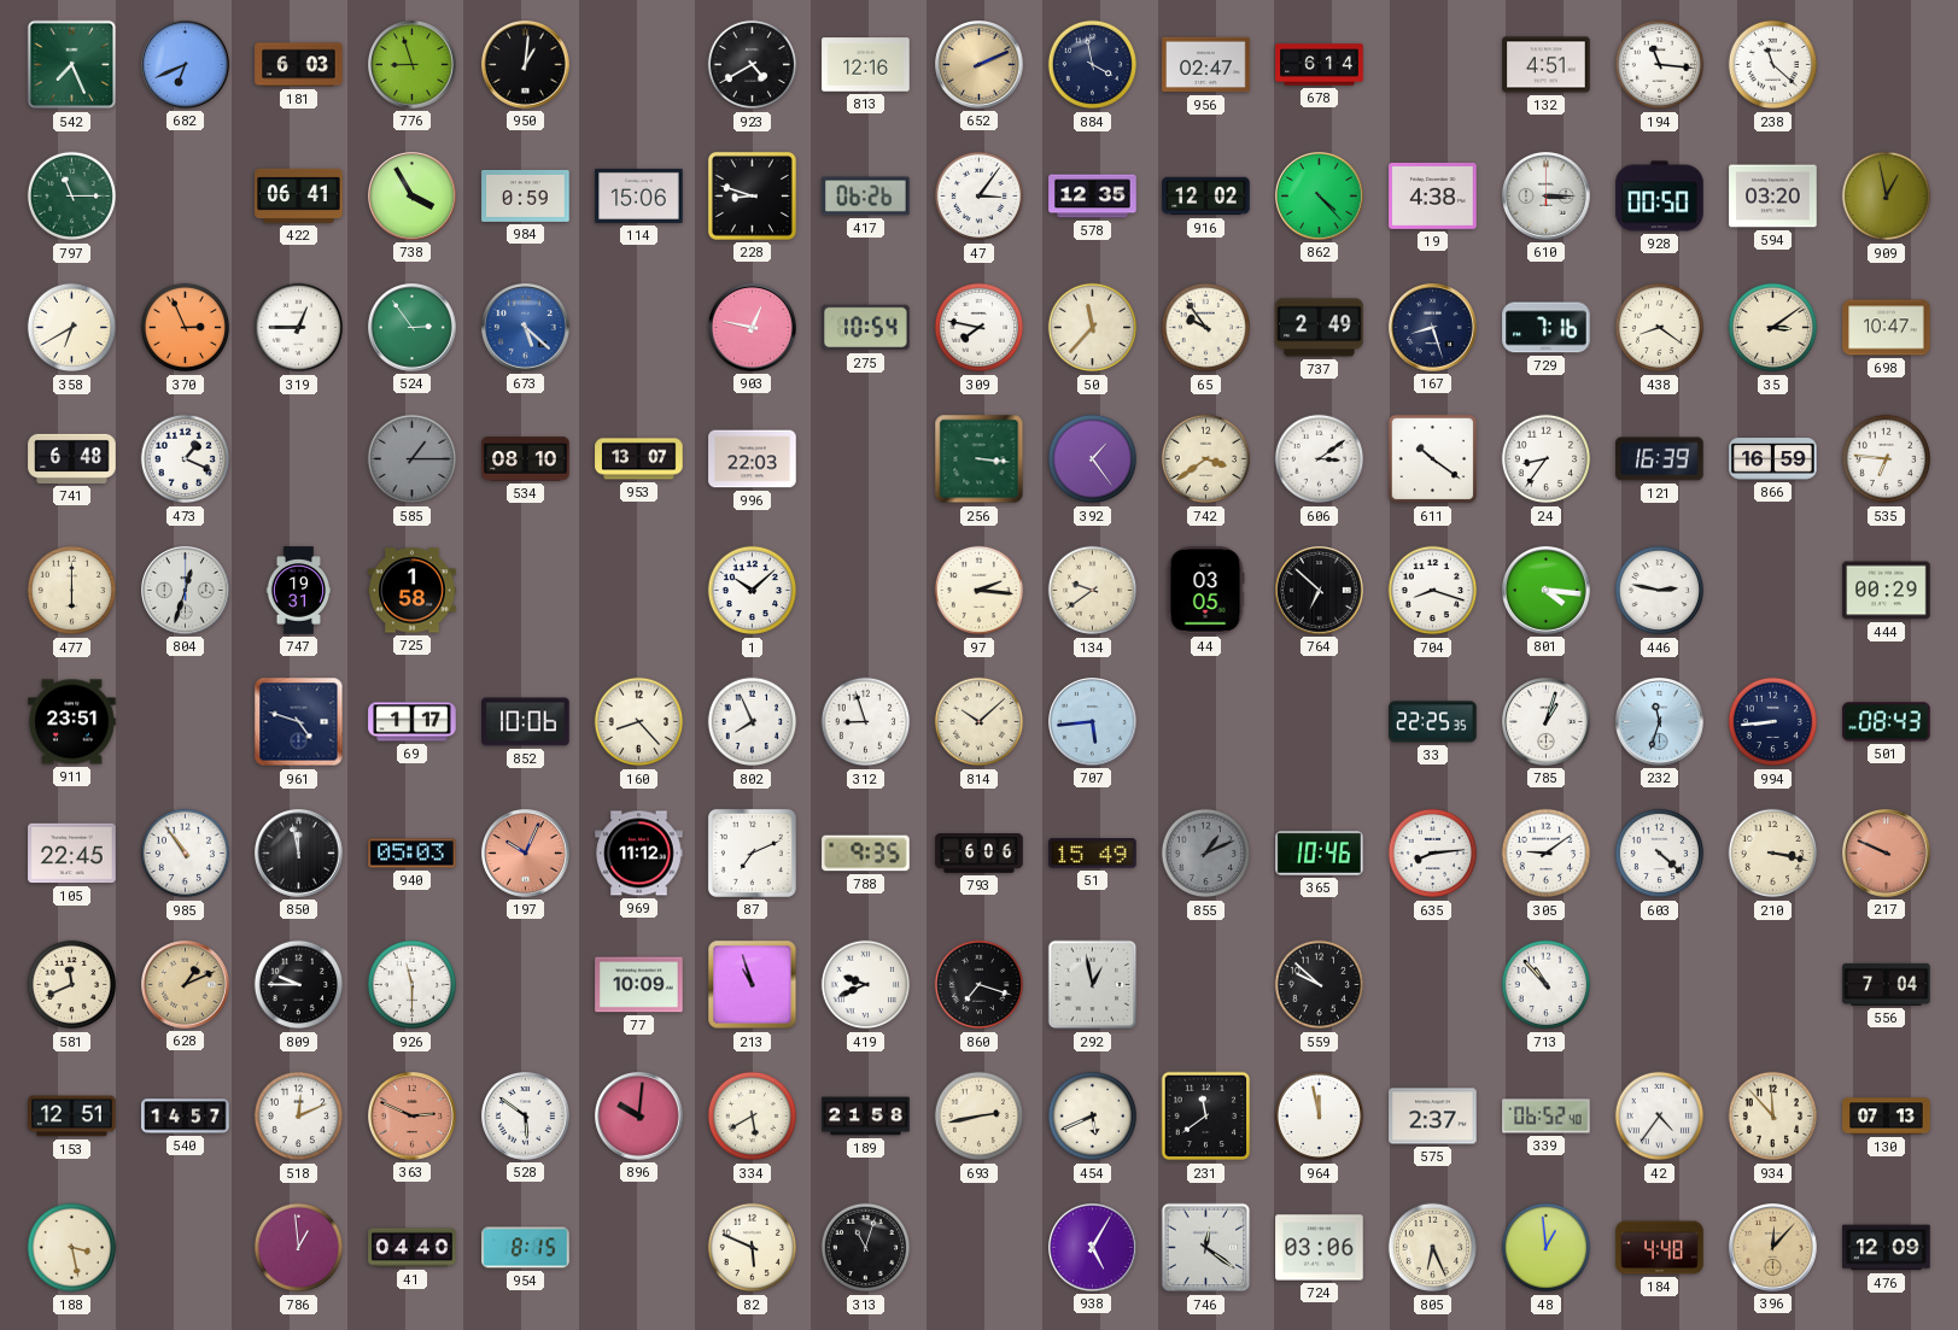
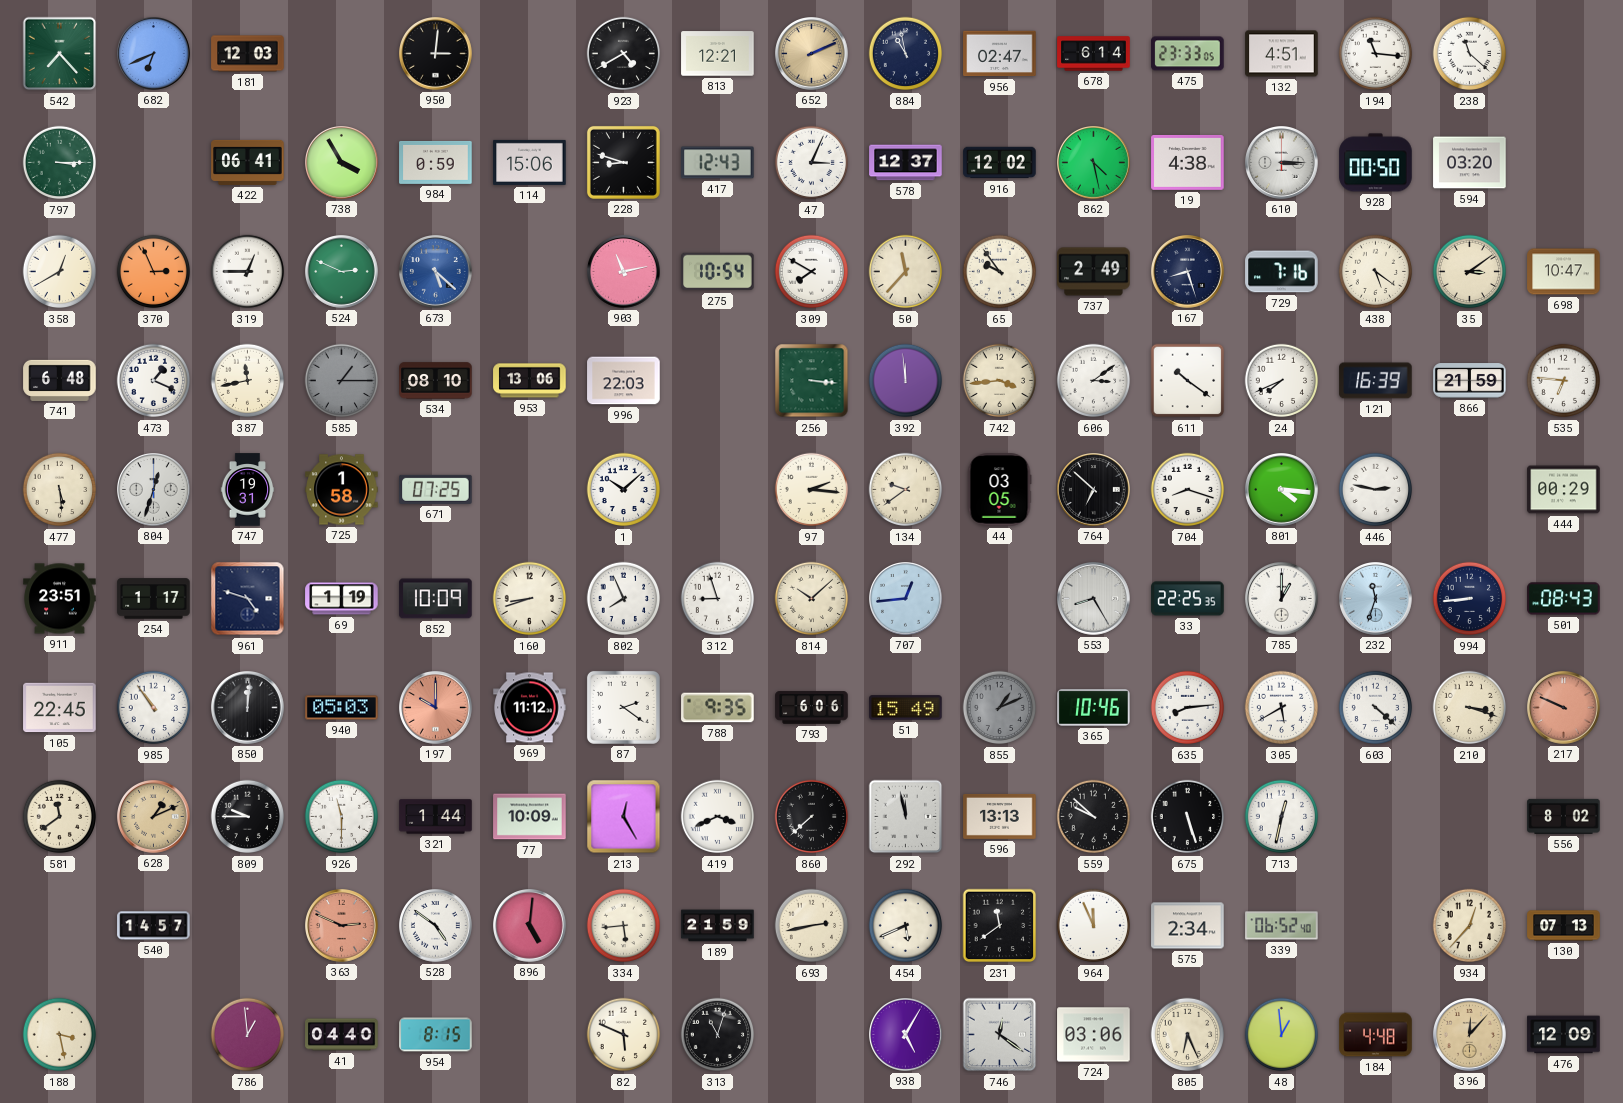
542: 7:26 -> 7:23
181: 6:03 -> 12:03
776: 8:57 -> none
950: 1:01 -> 3:01
813: 12:16 -> 12:21
884: 3:58 -> 10:58
475: none -> 23:33
797: 11:15 -> 3:15
417: 06:26 -> 12:43
47: 3:06 -> 3:04
578: 12:35 -> 12:37
862: 4:23 -> 4:28
909: 12:58 -> none
358: 6:40 -> 12:40
524: 2:54 -> 2:49
903: 12:47 -> 11:13
309: 7:47 -> 7:50
438: 8:21 -> 5:21
387: none -> 11:43
953: 13:07 -> 13:06
392: 1:24 -> 11:59
742: 3:39 -> 3:44
24: 8:36 -> 7:41
866: 16:59 -> 21:59
477: 6:00 -> 5:29
671: none -> 07:25
254: none -> 1:17
69: 1:17 -> 1:19
852: 10:06 -> 10:09
160: 8:23 -> 8:42
707: 5:44 -> 12:44
553: none -> 8:25
785: 1:03 -> 1:00
850: 11:58 -> 12:01
197: 10:04 -> 10:00
87: 7:11 -> 2:21
305: 9:09 -> 5:40
210: 3:17 -> 3:18
581: 11:41 -> 11:39
321: none -> 1:44
213: 10:57 -> 12:25
419: 9:41 -> 3:41
860: 7:18 -> 7:38
292: 12:58 -> 11:58
596: none -> 13:13
675: none -> 5:27
713: 10:53 -> 12:32
556: 7:04 -> 8:02
153: 12:51 -> none
518: 12:11 -> none
528: 5:51 -> 4:51
896: 10:01 -> 5:01
334: 5:40 -> 5:44
189: 21:58 -> 21:59
964: 11:58 -> 11:56
575: 2:37 -> 2:34
42: 4:36 -> none
934: 11:53 -> 12:37
